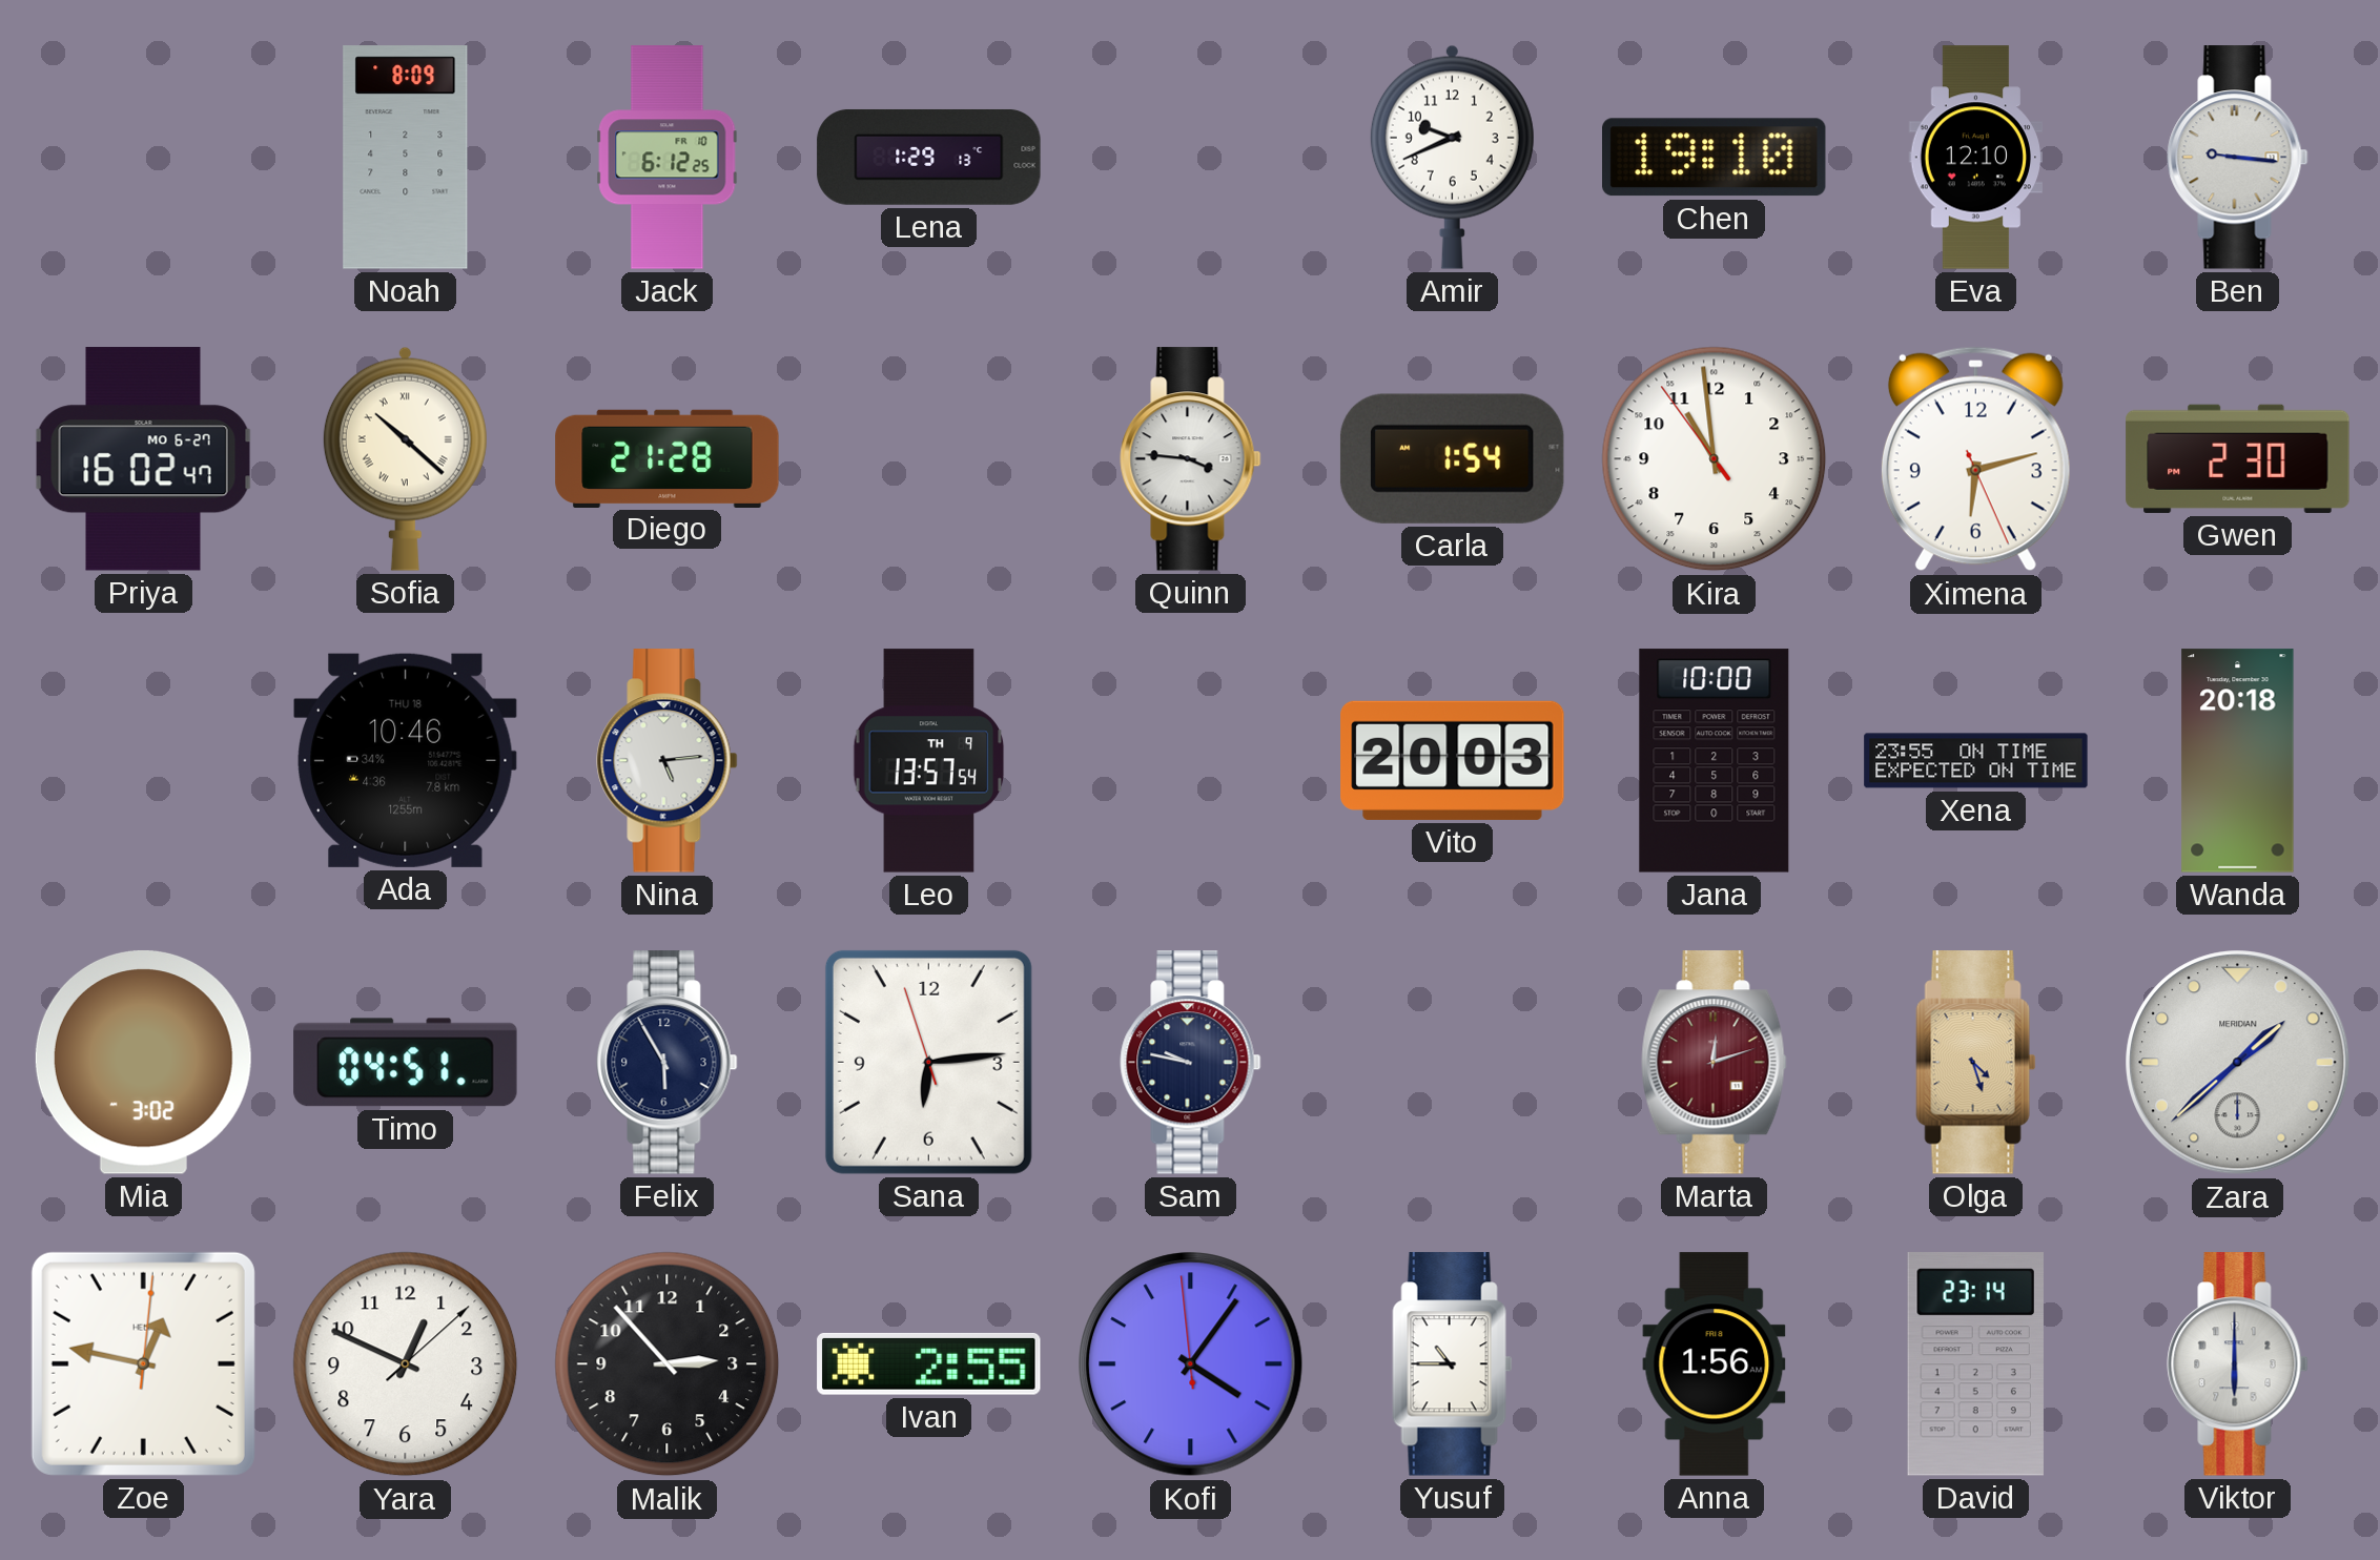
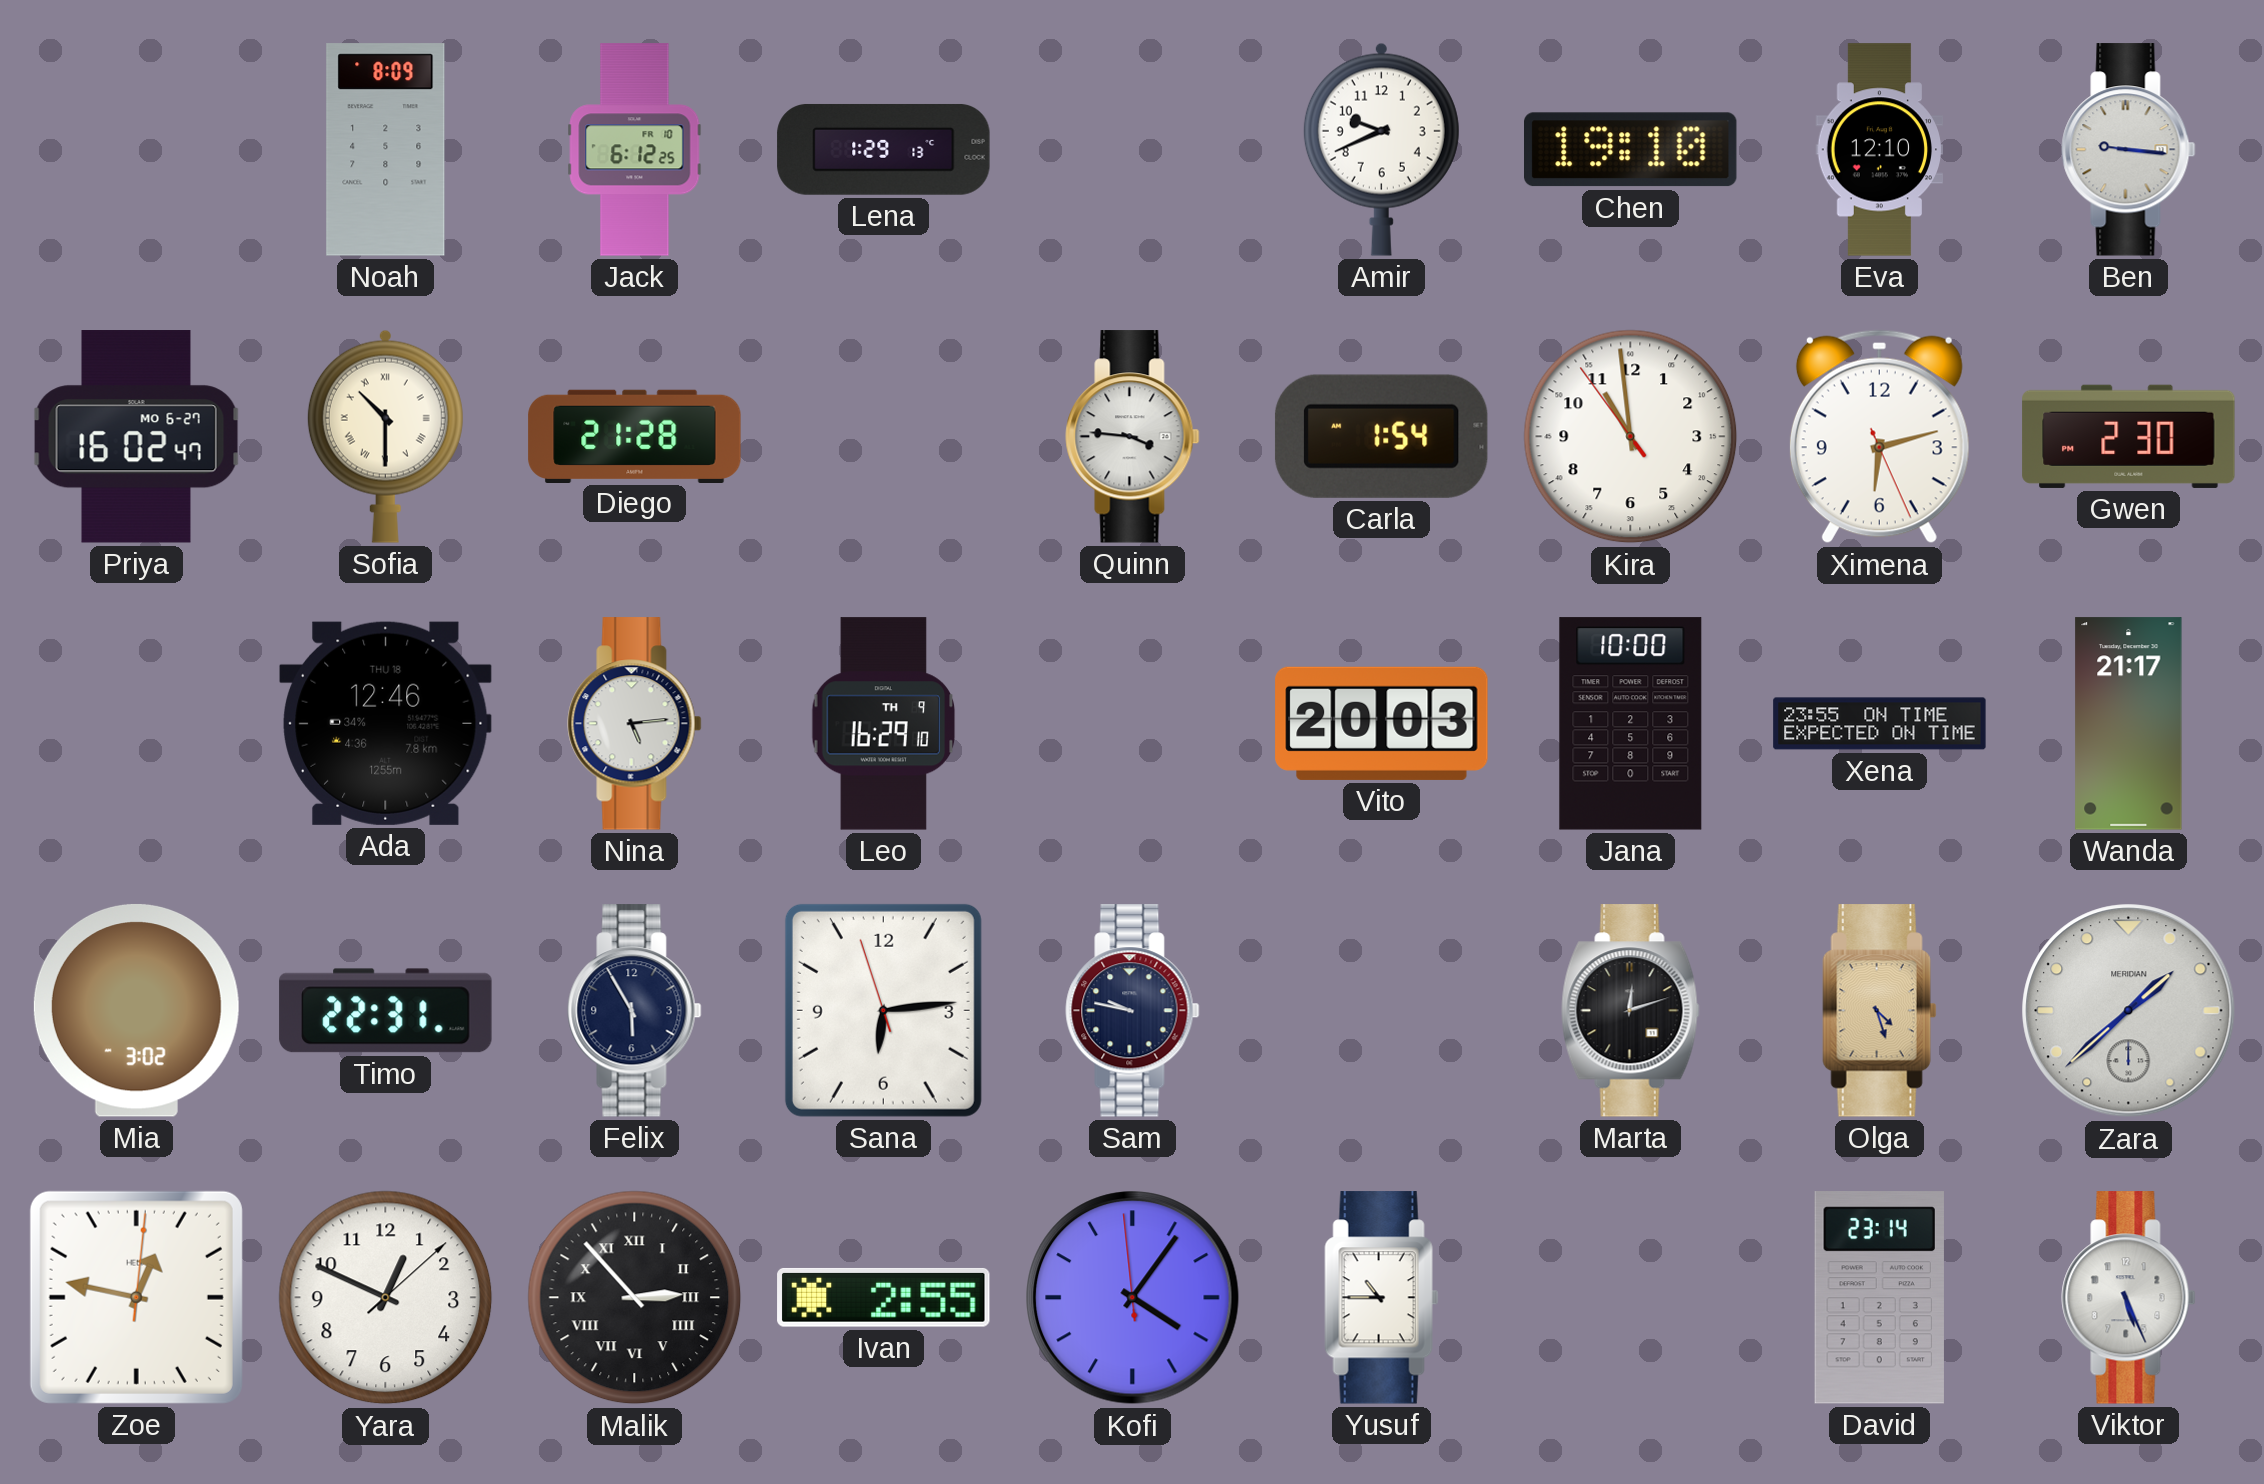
Sofia: 10:22 -> 10:30
Ada: 10:46 -> 12:46
Leo: 13:57 -> 16:29
Wanda: 20:18 -> 21:17
Timo: 04:51 -> 22:31
Marta dial: burgundy -> black
Malik numerals: Arabic -> Roman
Anna: 1:56 -> none
Viktor: 6:00 -> 5:26
